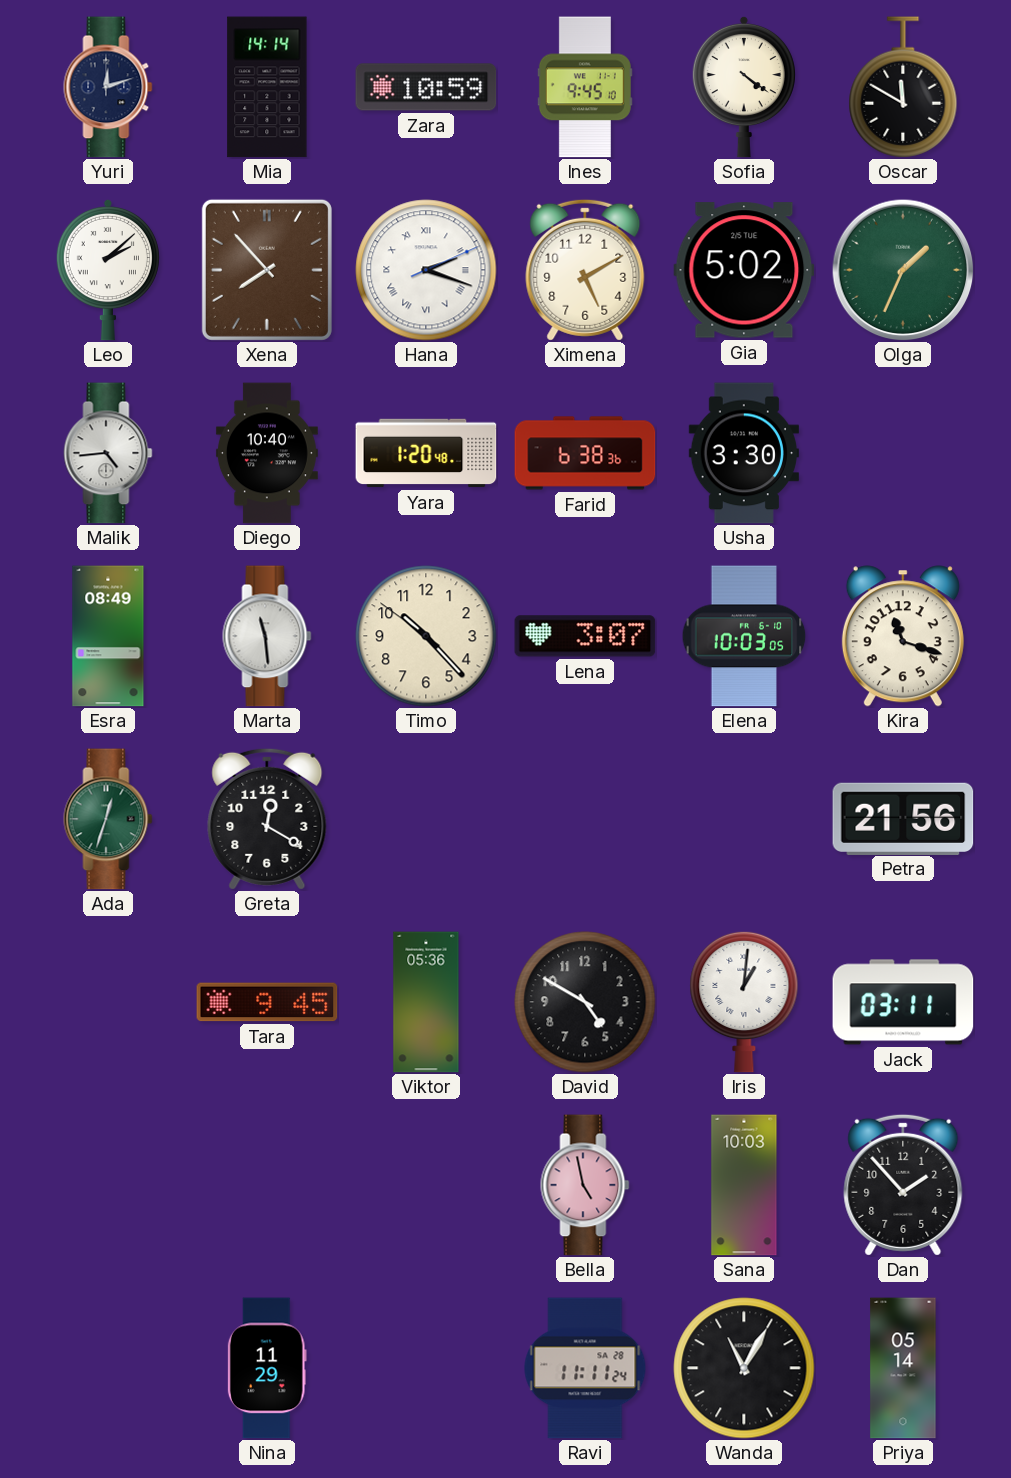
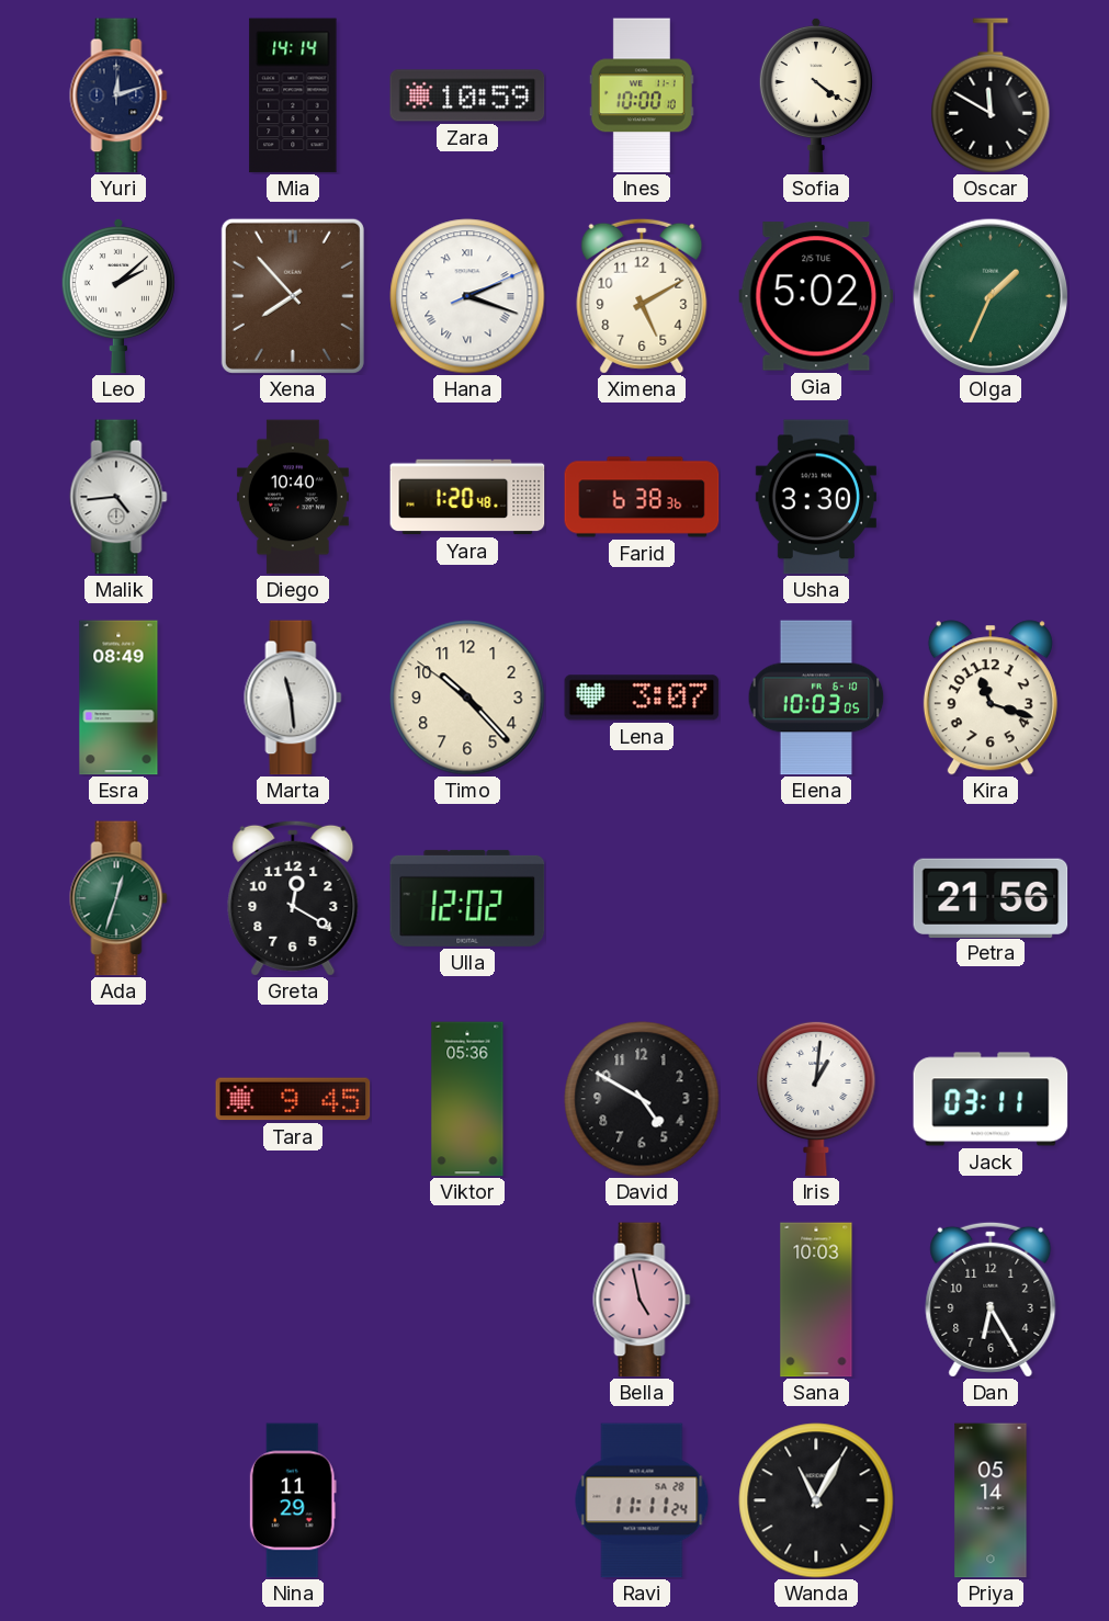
Ines: 9:45 -> 10:00
Ulla: none -> 12:02
Dan: 1:53 -> 6:25
